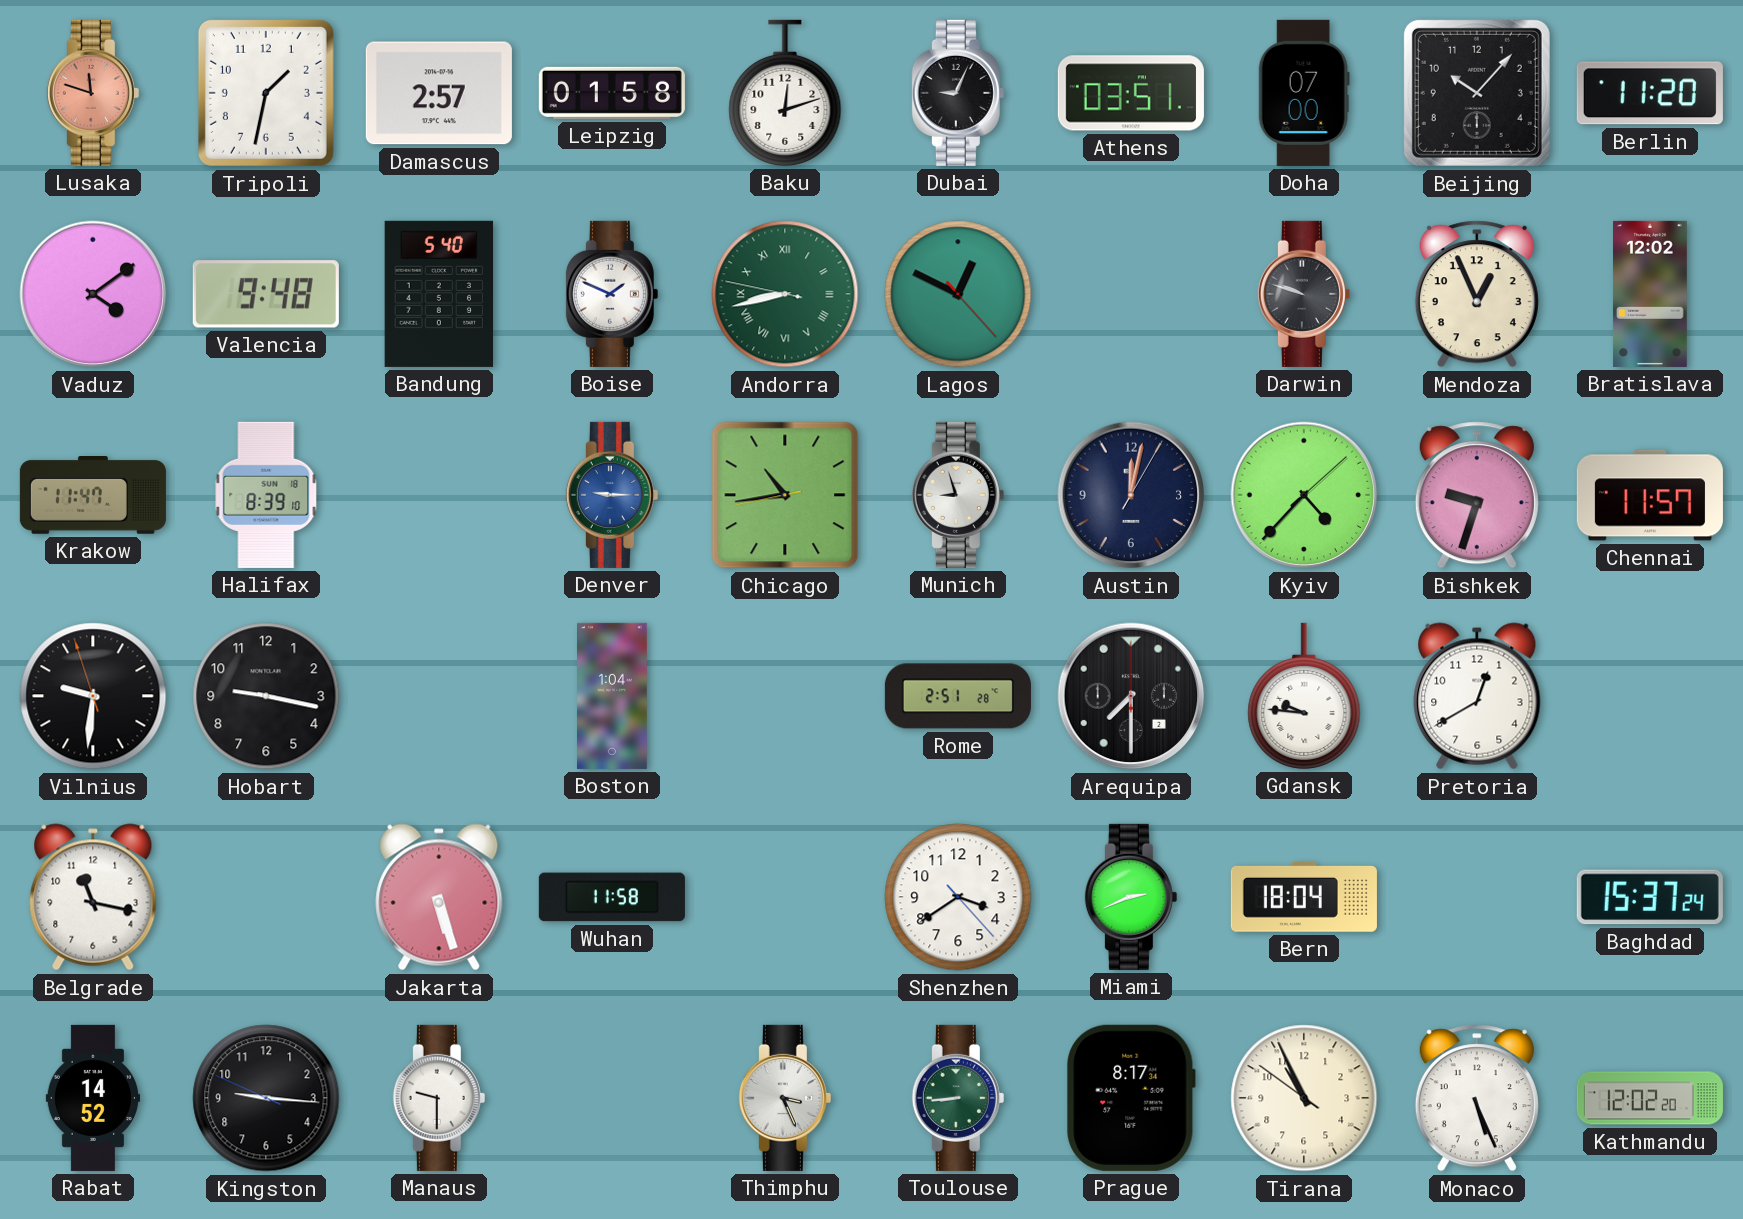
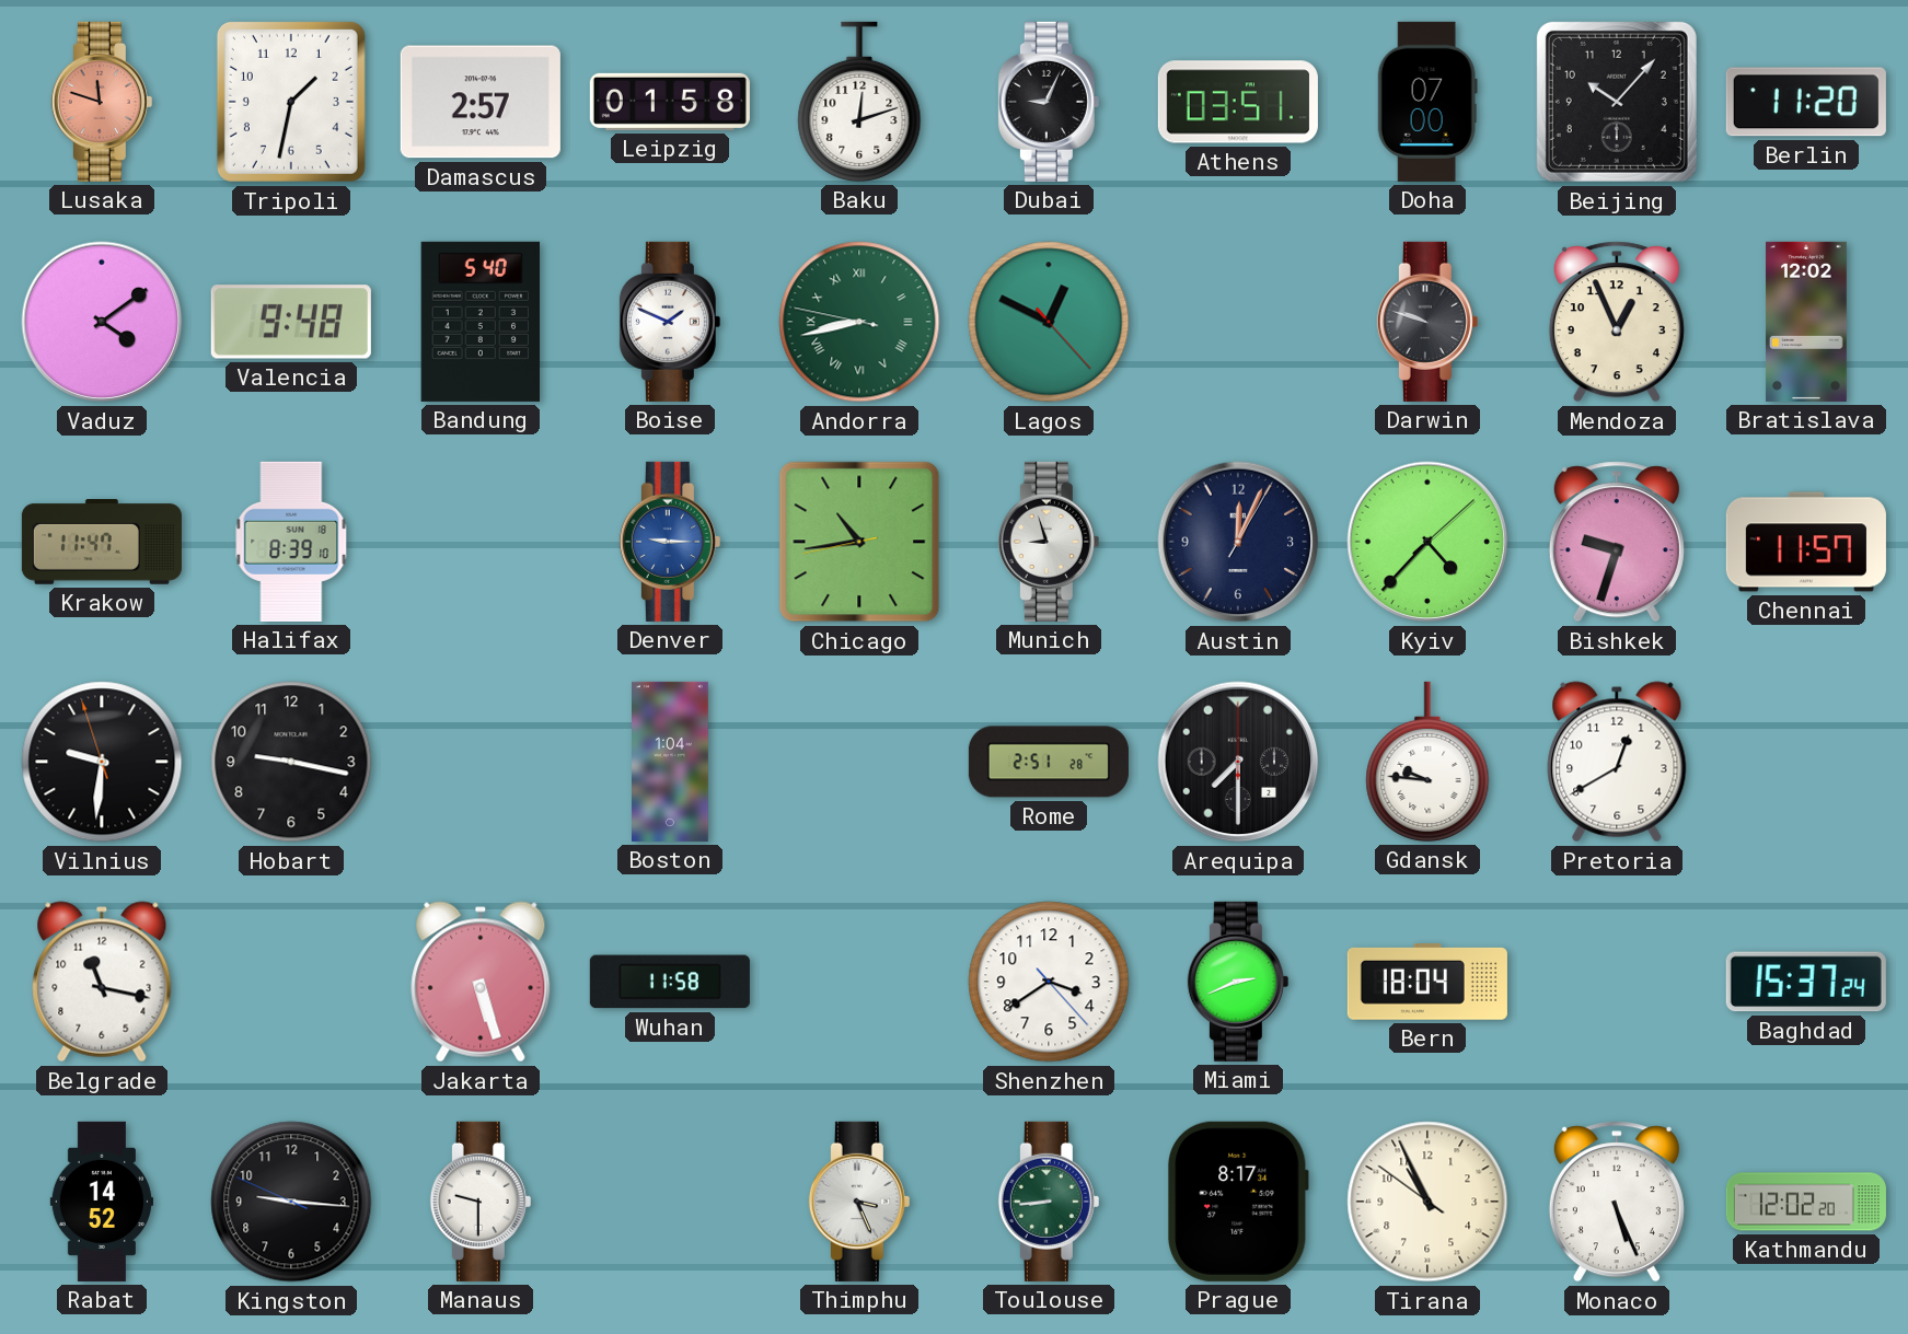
Austin: 12:02 -> 12:04
